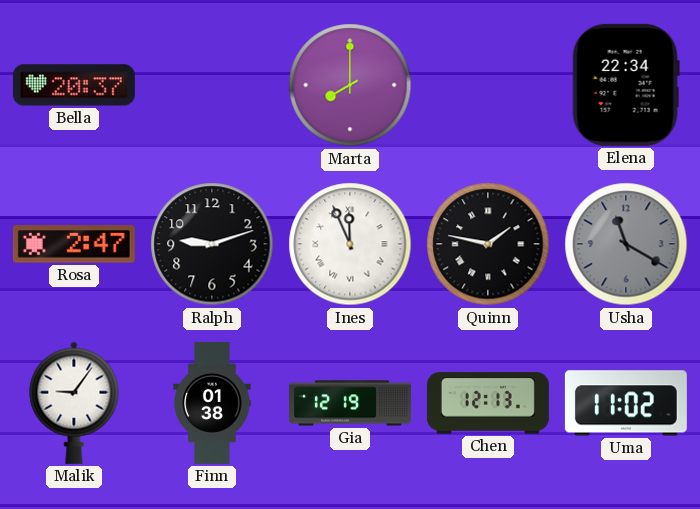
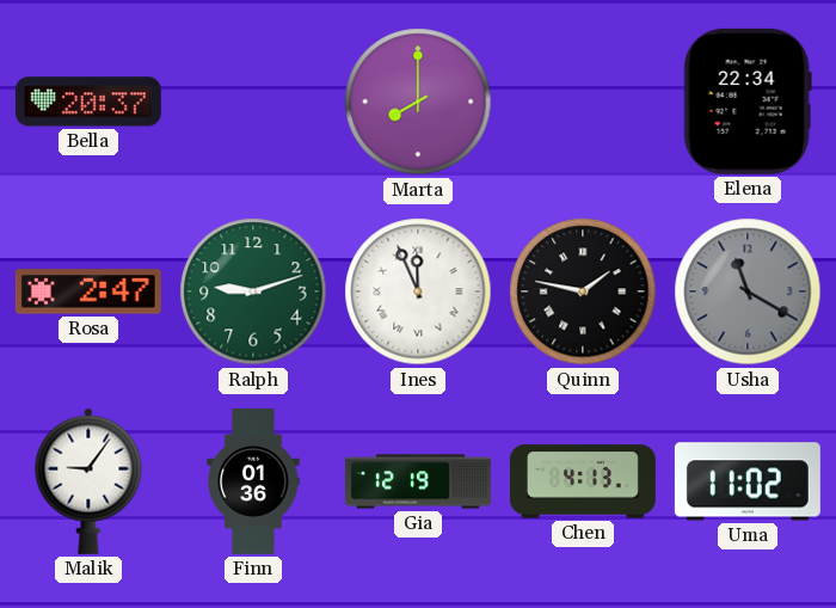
Ralph dial: black -> green
Finn: 01:38 -> 01:36
Chen: 12:13 -> 4:13
